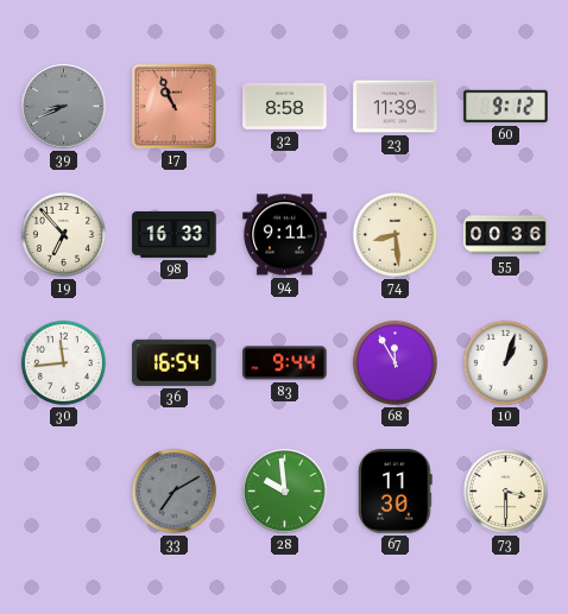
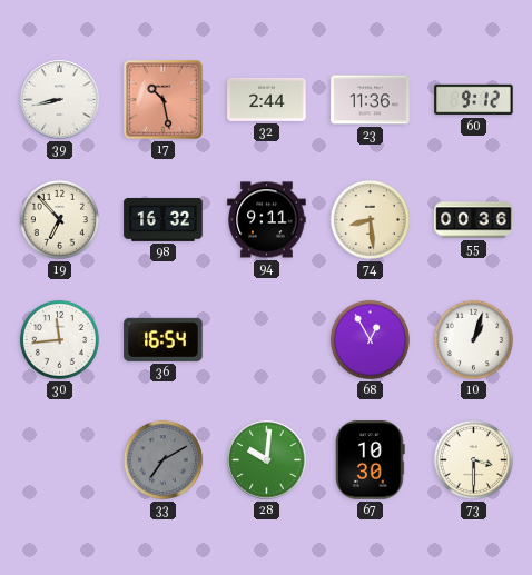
39: 8:41 -> 8:43
39 dial: grey -> white
17: 10:56 -> 10:28
32: 8:58 -> 2:44
23: 11:39 -> 11:36
98: 16:33 -> 16:32
83: 9:44 -> none
68: 11:55 -> 12:55
28: 9:59 -> 10:01
67: 11:30 -> 10:30
